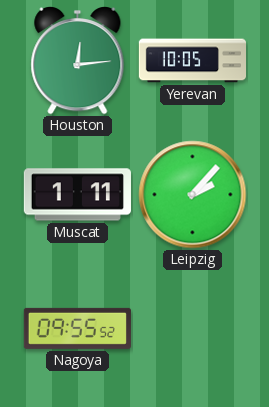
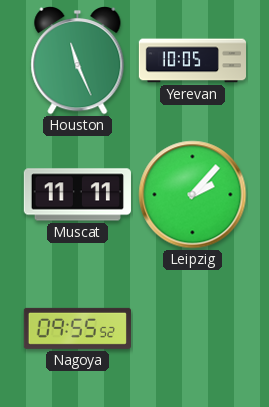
Houston: 12:14 -> 11:26
Muscat: 1:11 -> 11:11
